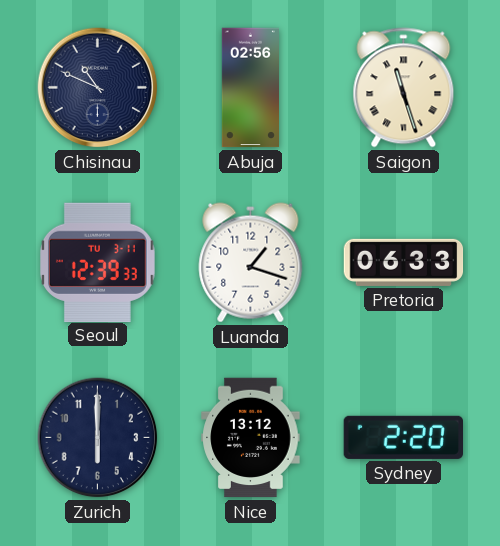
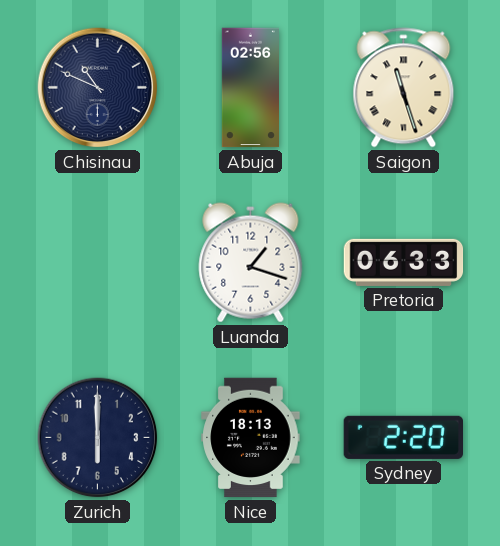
Seoul: 12:39 -> none
Nice: 13:12 -> 18:13
